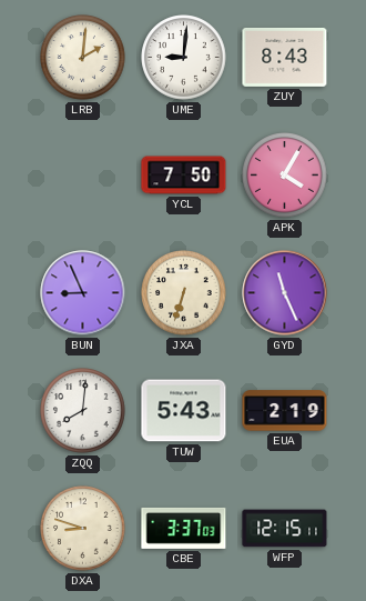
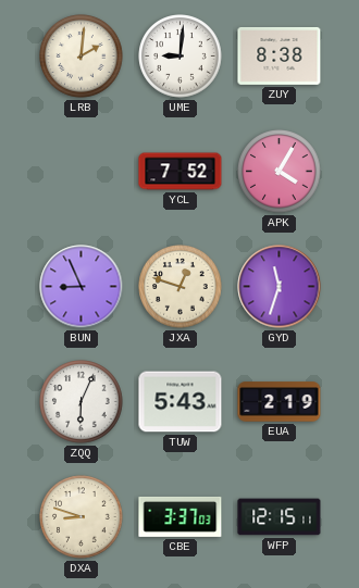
ZUY: 8:43 -> 8:38
YCL: 7:50 -> 7:52
JXA: 6:33 -> 12:48
GYD: 11:26 -> 11:33
ZQQ: 8:01 -> 6:04
